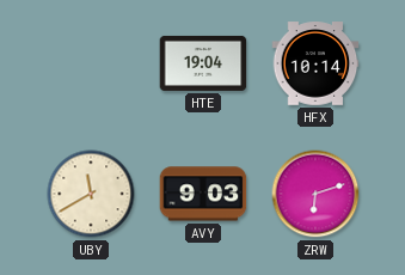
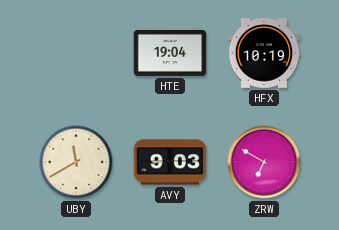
HFX: 10:14 -> 10:19
ZRW: 6:12 -> 6:50
